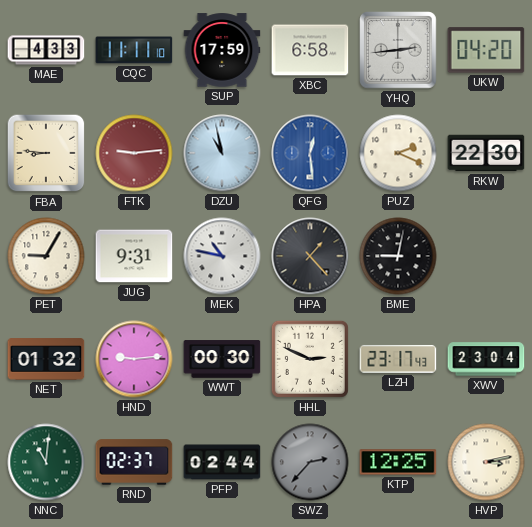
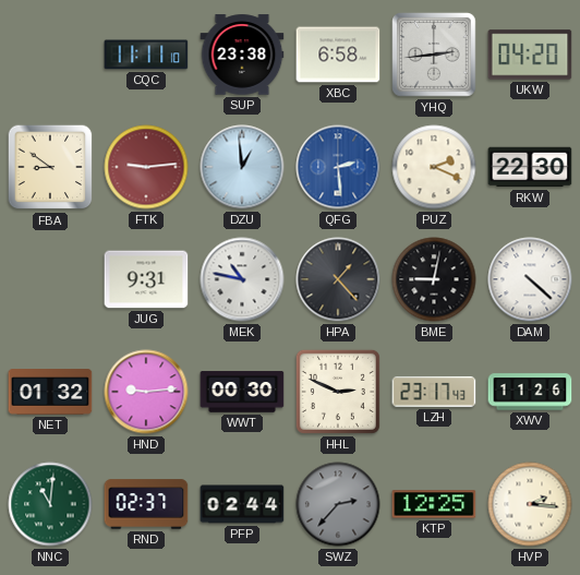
MAE: 4:33 -> none
SUP: 17:59 -> 23:38
FBA: 8:46 -> 8:51
DZU: 10:58 -> 12:59
QFG: 12:29 -> 2:29
PET: 9:05 -> none
DAM: none -> 4:22
XWV: 23:04 -> 11:26
HVP: 3:13 -> 2:16
